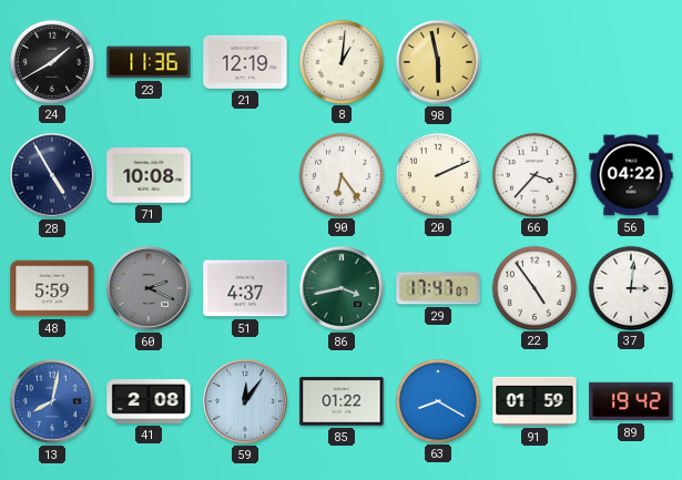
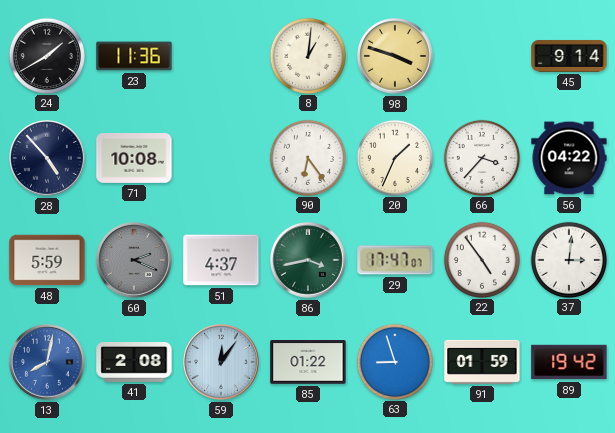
21: 12:19 -> none
98: 5:58 -> 3:48
45: none -> 9:14
28: 4:55 -> 4:53
20: 2:11 -> 1:34
63: 8:20 -> 8:57
